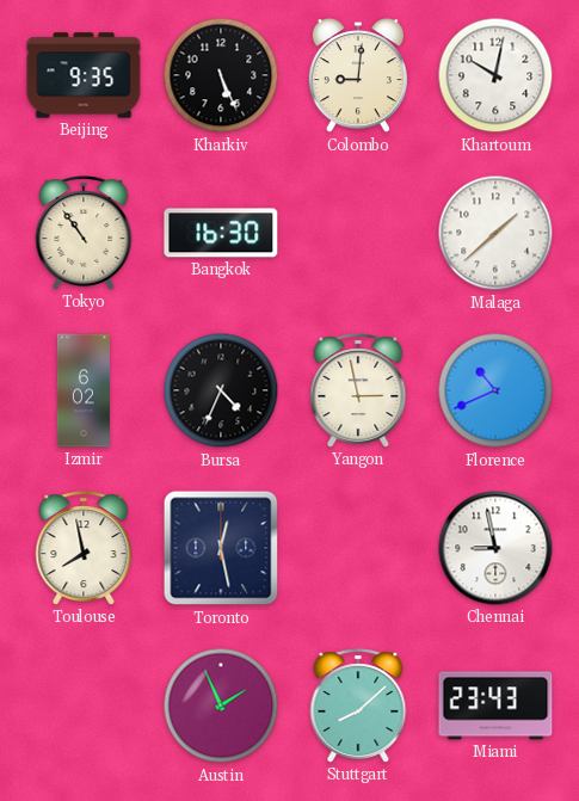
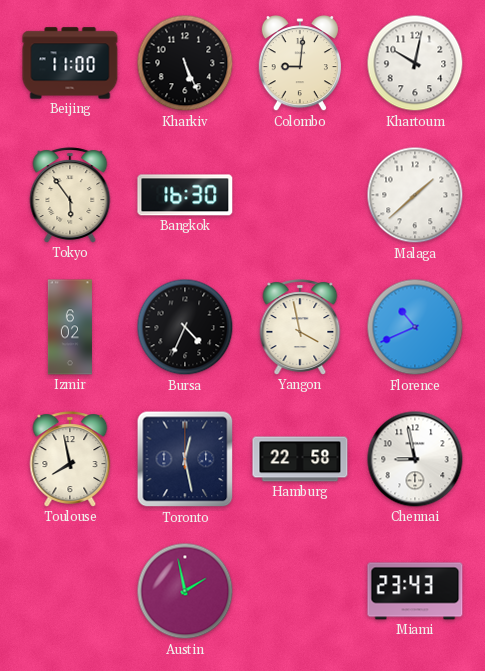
Beijing: 9:35 -> 11:00
Tokyo: 10:54 -> 5:54
Yangon: 2:58 -> 3:58
Hamburg: none -> 22:58
Austin: 1:56 -> 1:58
Stuttgart: 8:08 -> none
